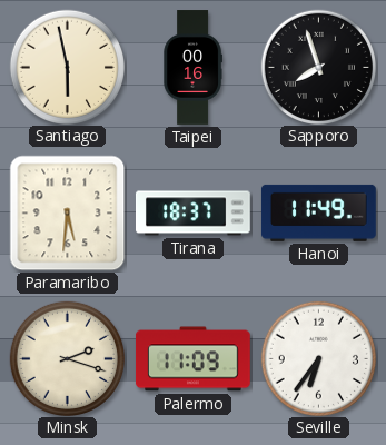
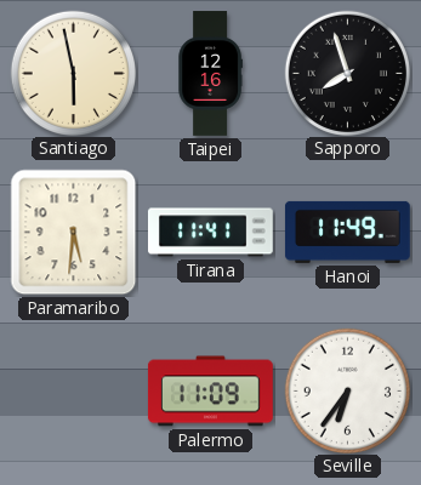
Taipei: 00:16 -> 12:16
Tirana: 18:37 -> 11:41
Minsk: 2:18 -> none
